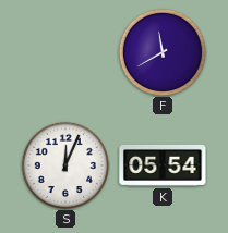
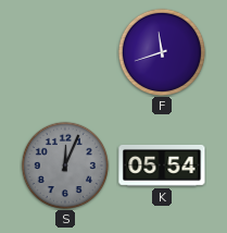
F: 11:40 -> 11:42
S dial: white -> grey
